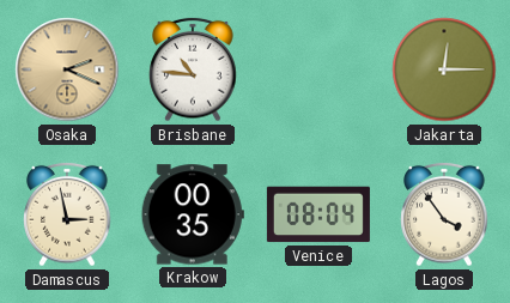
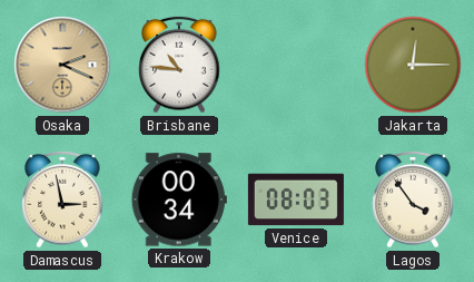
Krakow: 00:35 -> 00:34
Venice: 08:04 -> 08:03
